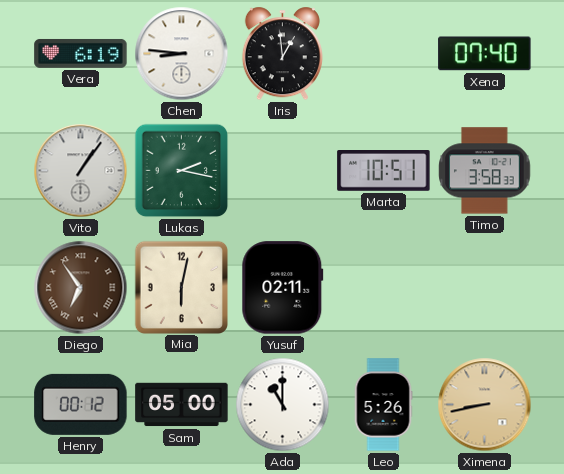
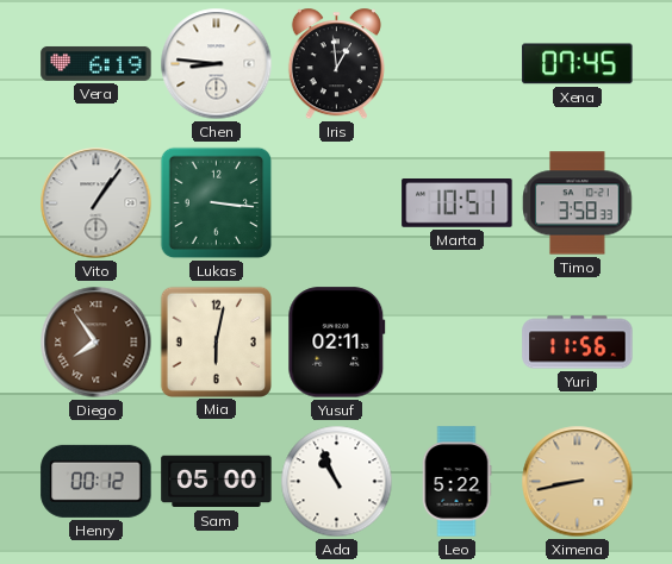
Xena: 07:40 -> 07:45
Lukas: 2:17 -> 3:16
Diego: 6:54 -> 7:54
Yuri: none -> 11:56
Ada: 11:00 -> 10:56
Leo: 5:26 -> 5:22
